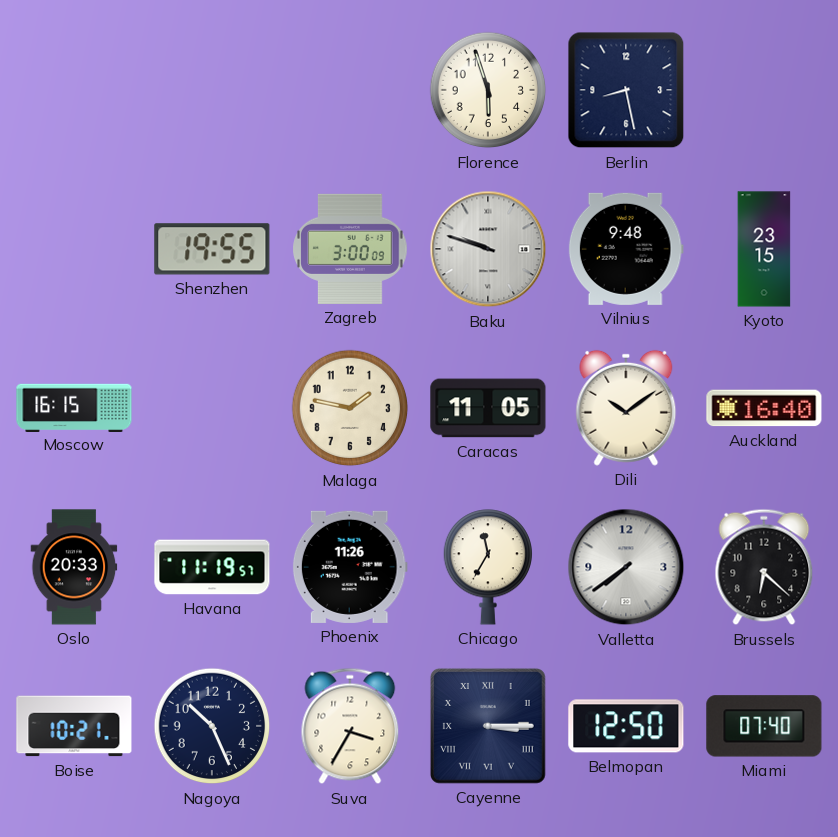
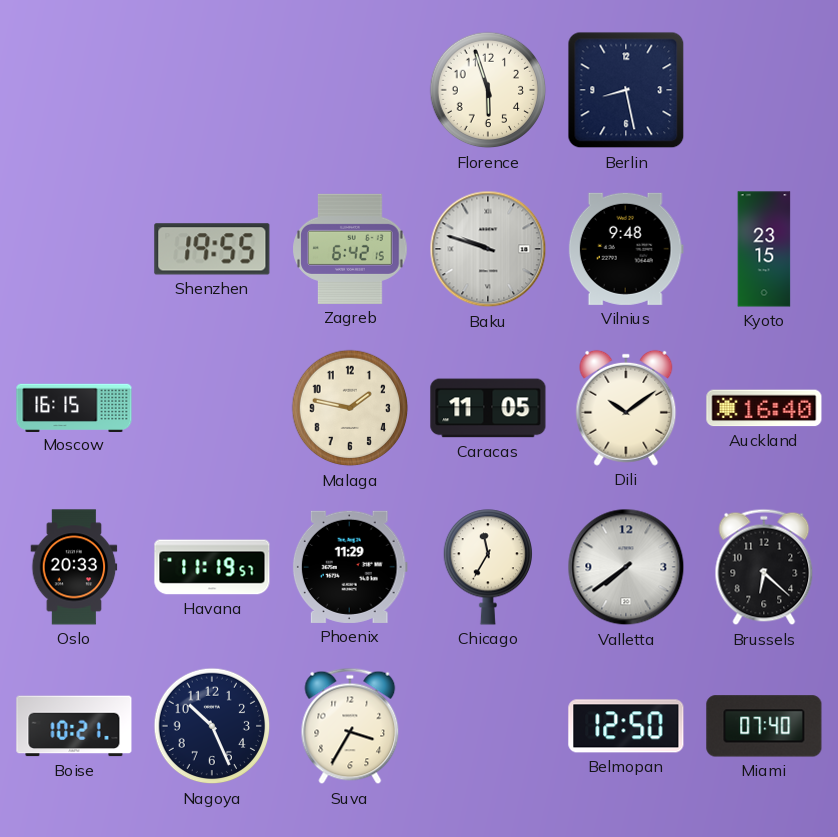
Zagreb: 3:00 -> 6:42
Phoenix: 11:26 -> 11:29
Cayenne: 3:15 -> none
